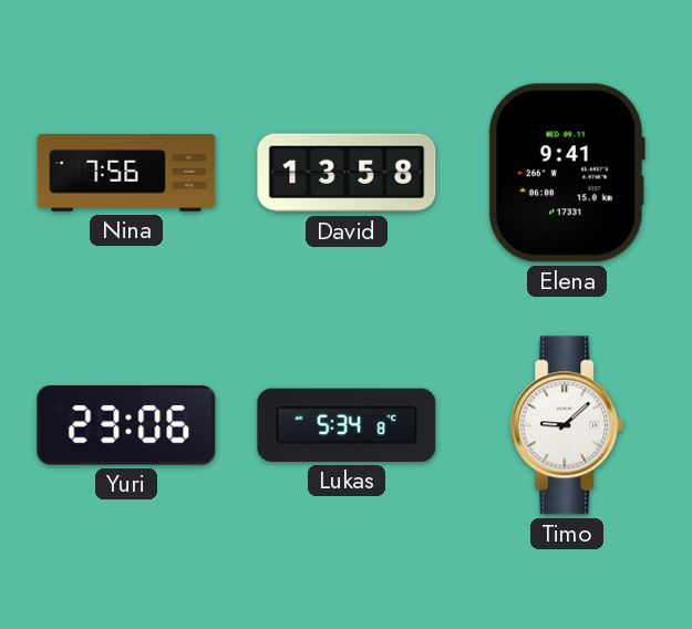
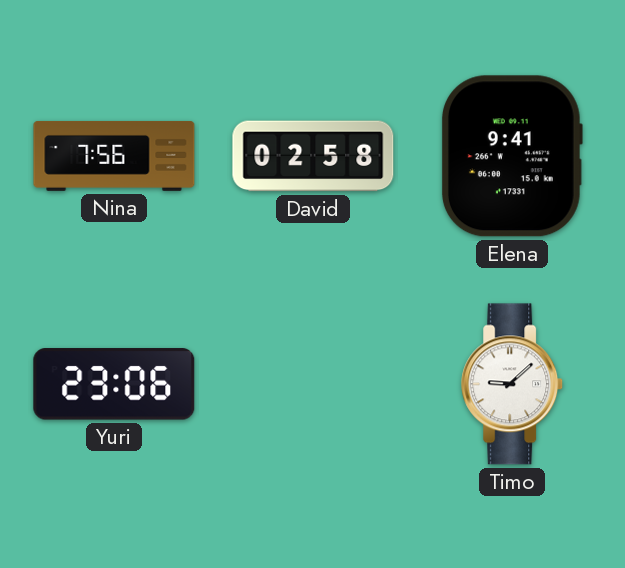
David: 13:58 -> 02:58
Lukas: 5:34 -> none
